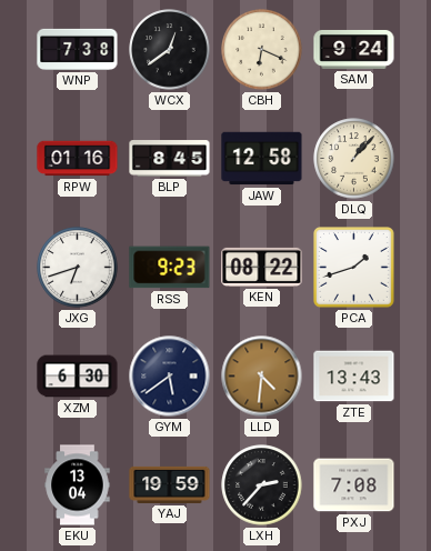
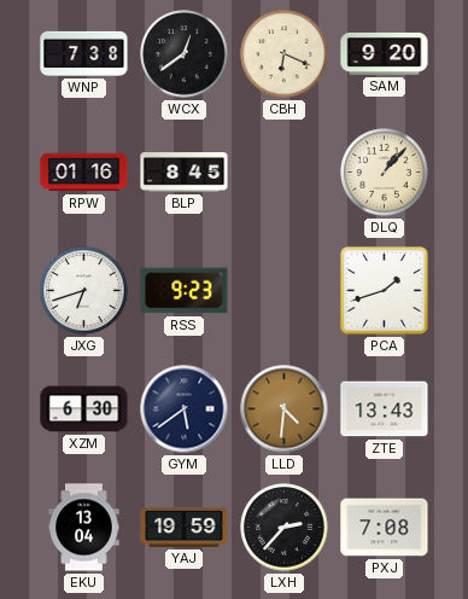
SAM: 9:24 -> 9:20
JAW: 12:58 -> none
KEN: 08:22 -> none
